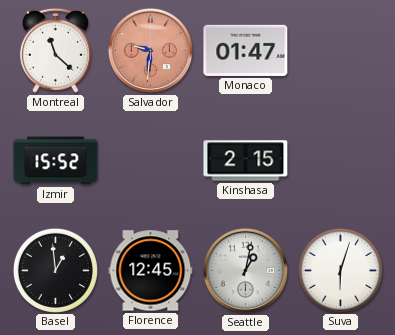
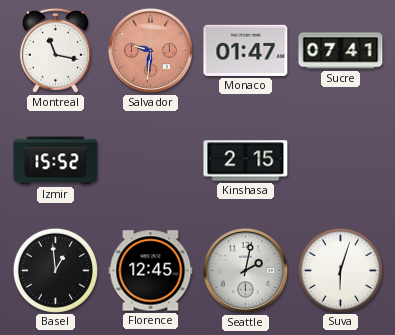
Montreal: 11:22 -> 11:17
Sucre: none -> 07:41
Seattle: 1:02 -> 2:02
